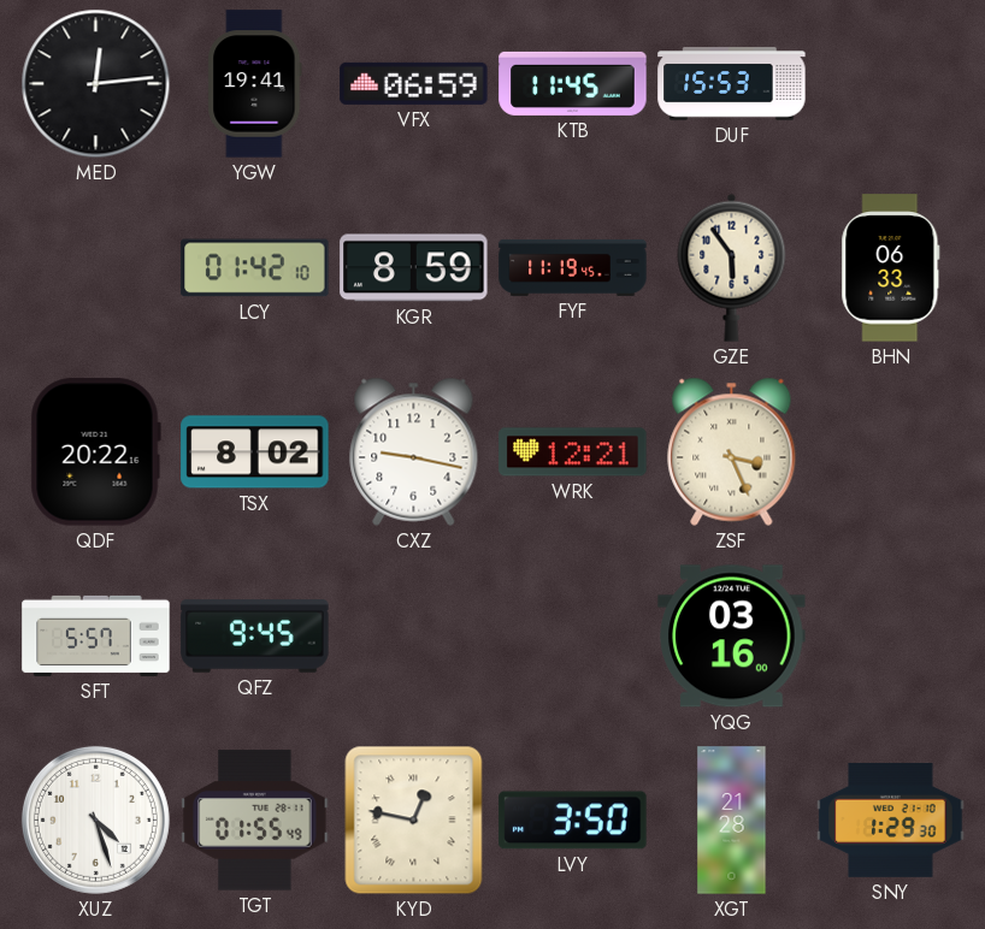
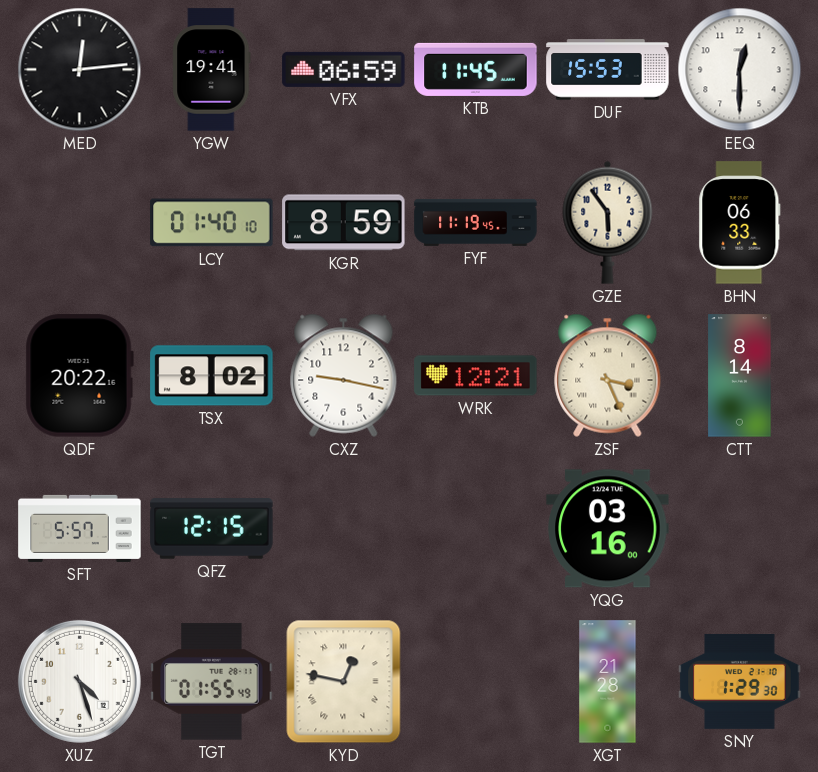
EEQ: none -> 12:30
LCY: 01:42 -> 01:40
CTT: none -> 8:14
QFZ: 9:45 -> 12:15
LVY: 3:50 -> none
